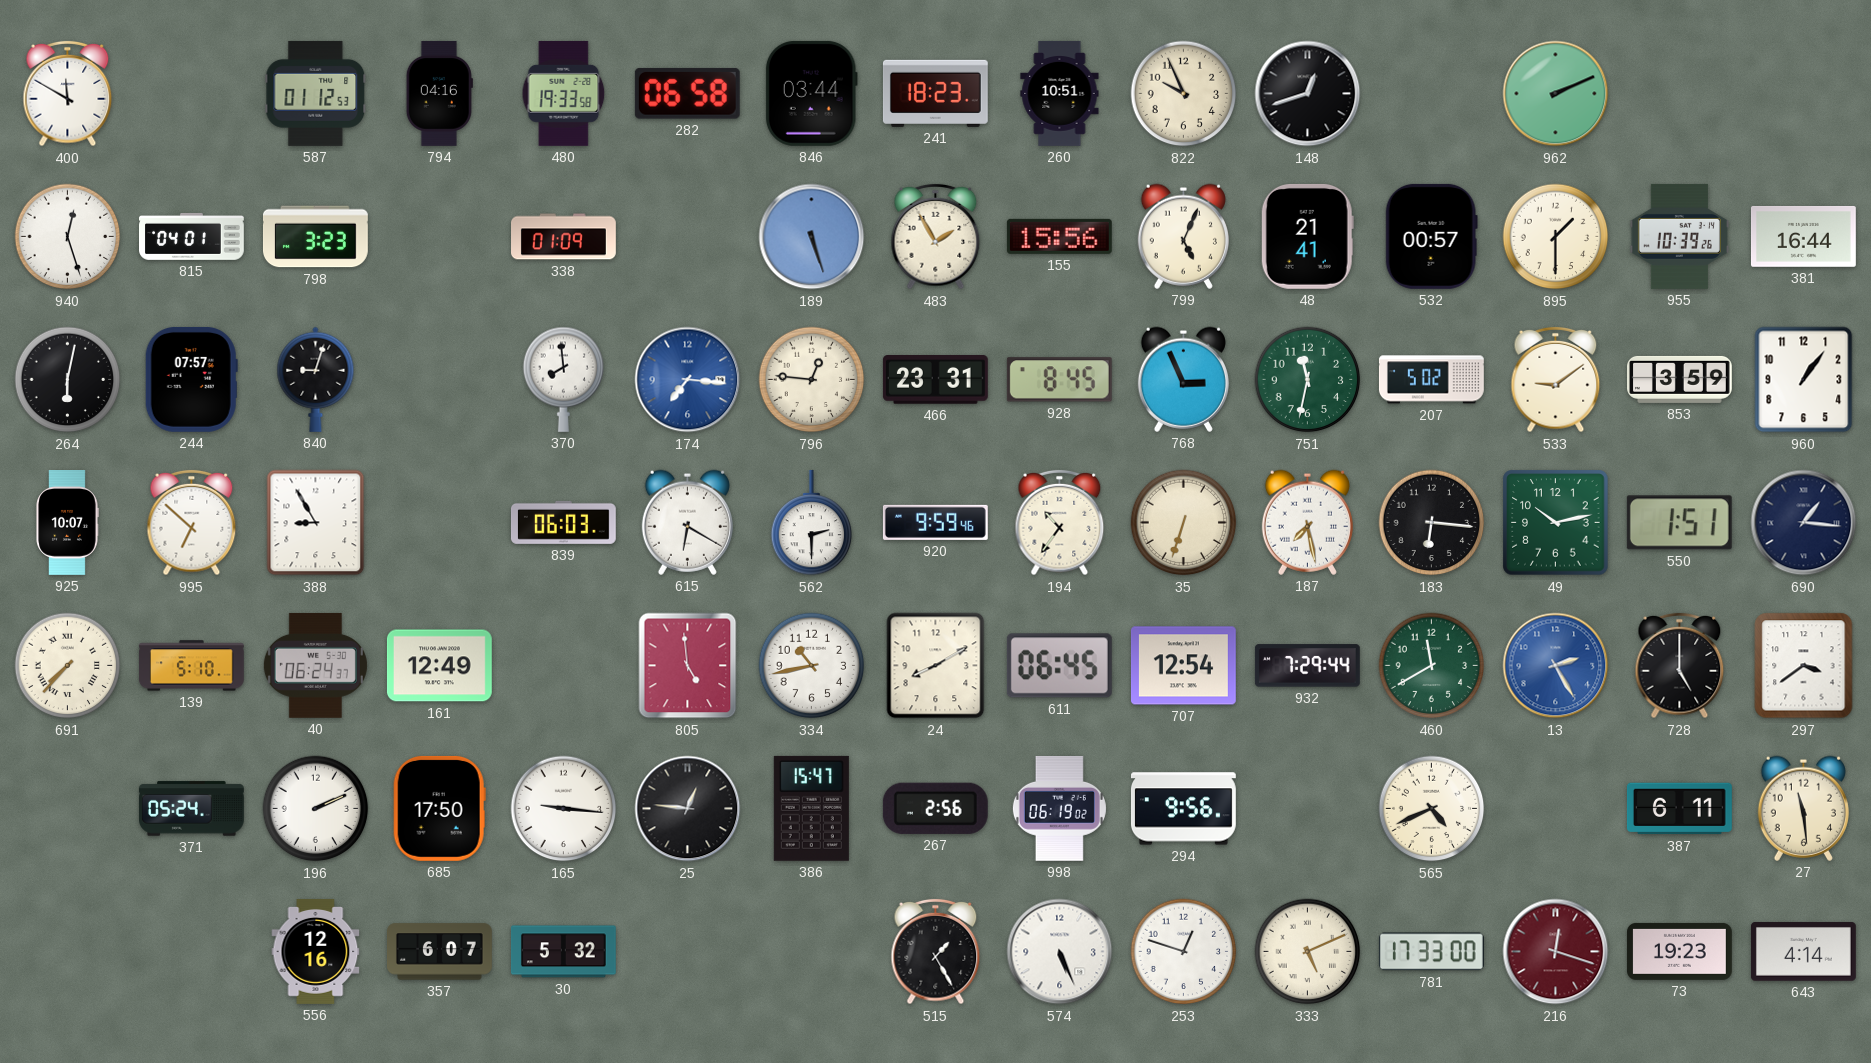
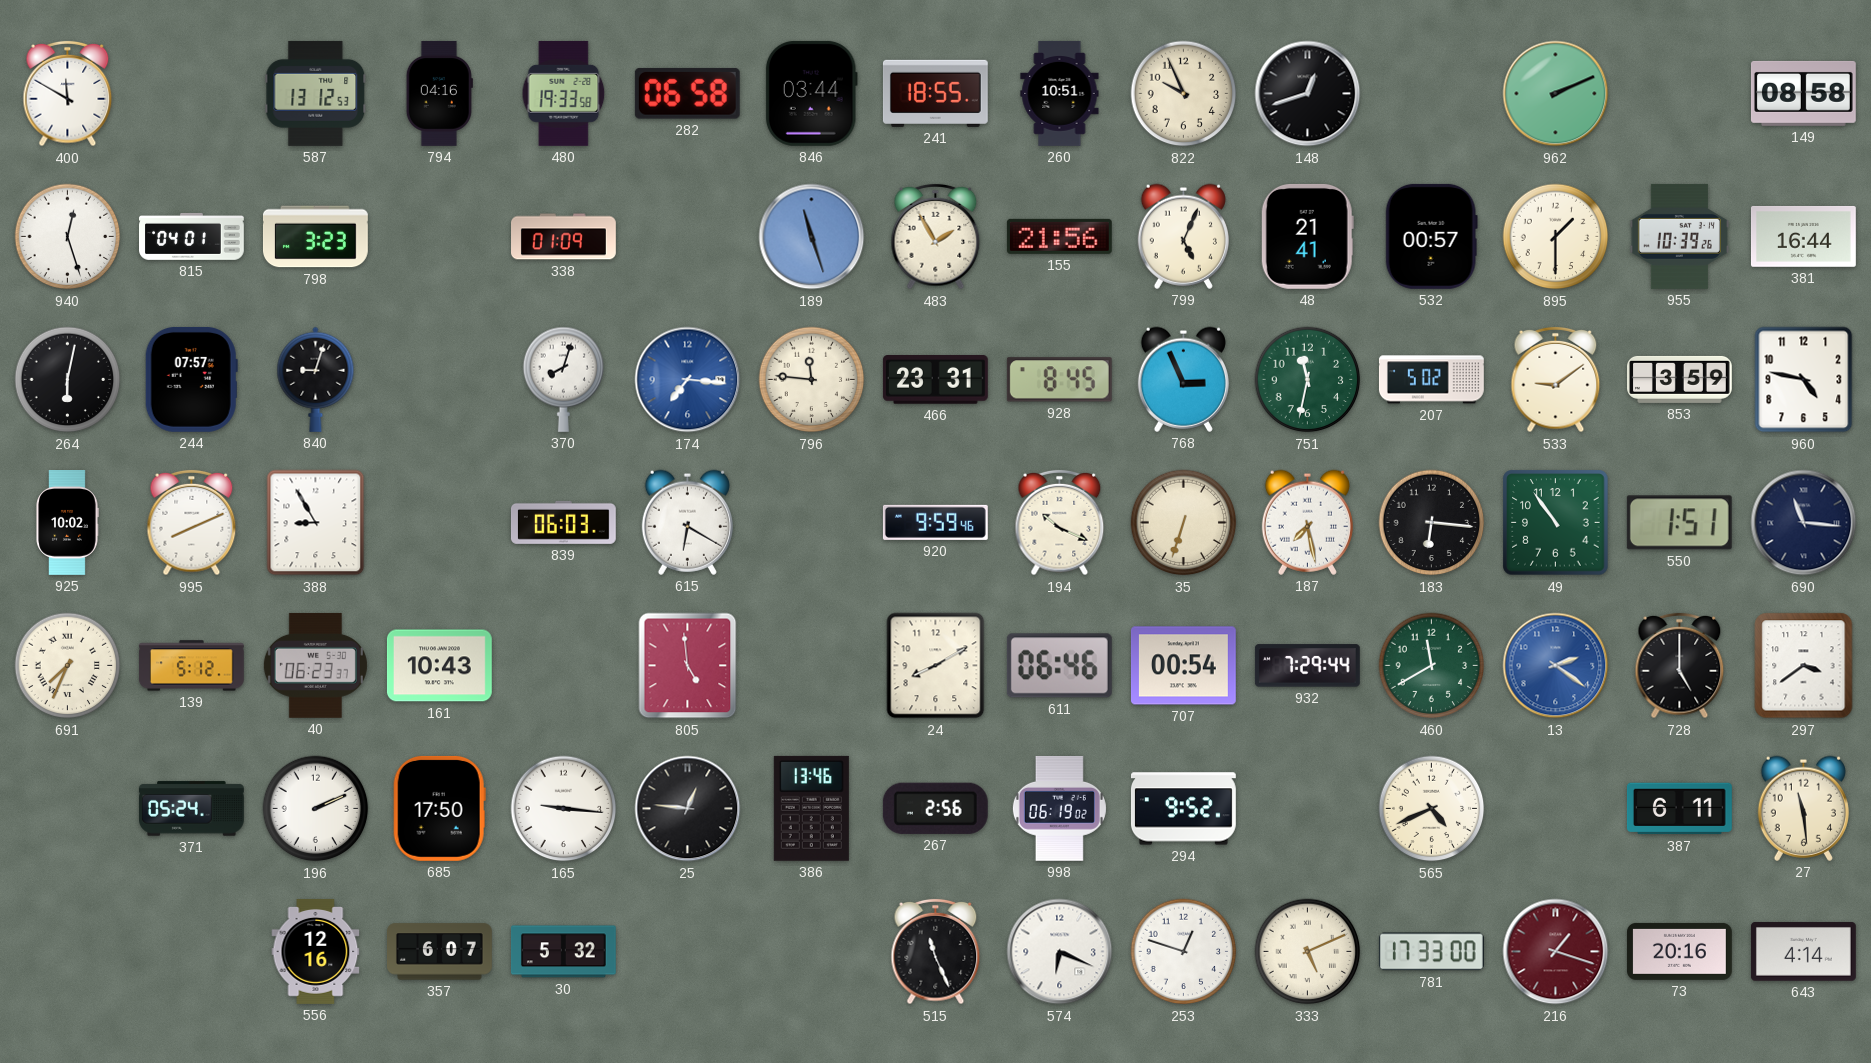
587: 01:12 -> 13:12
241: 18:23 -> 18:55
149: none -> 08:58
189: 5:27 -> 11:27
155: 15:56 -> 21:56
370: 7:59 -> 8:03
796: 12:46 -> 11:46
960: 1:06 -> 4:47
925: 10:07 -> 10:02
995: 6:52 -> 8:11
562: 2:30 -> none
194: 10:36 -> 10:19
49: 10:13 -> 10:54
690: 1:16 -> 11:16
691: 7:37 -> 7:34
139: 5:10 -> 5:12
40: 06:24 -> 06:23
161: 12:49 -> 10:43
334: 10:43 -> none
611: 06:45 -> 06:46
707: 12:54 -> 00:54
13: 2:25 -> 2:21
386: 15:47 -> 13:46
294: 9:56 -> 9:52
515: 1:25 -> 11:26
574: 5:26 -> 6:19
216: 12:18 -> 1:18
73: 19:23 -> 20:16
